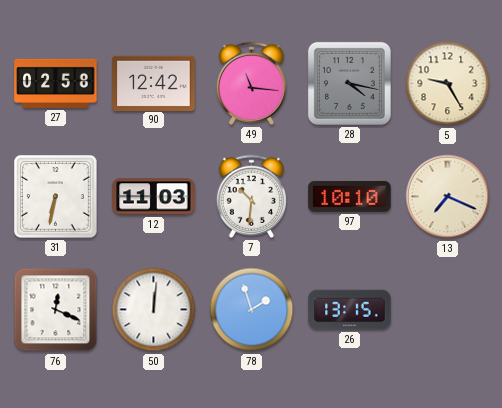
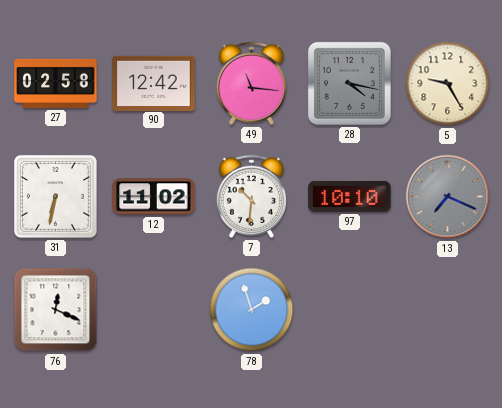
12: 11:03 -> 11:02
13 dial: cream -> grey
50: 12:01 -> none
26: 13:15 -> none
